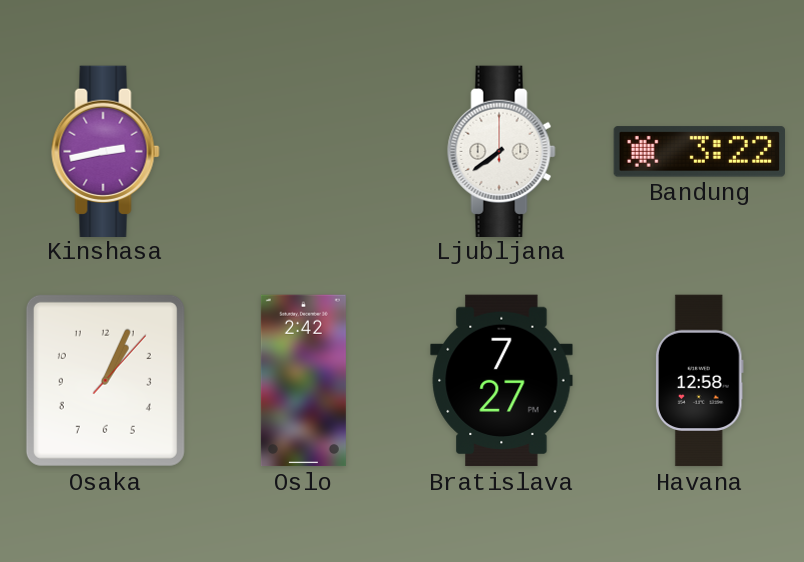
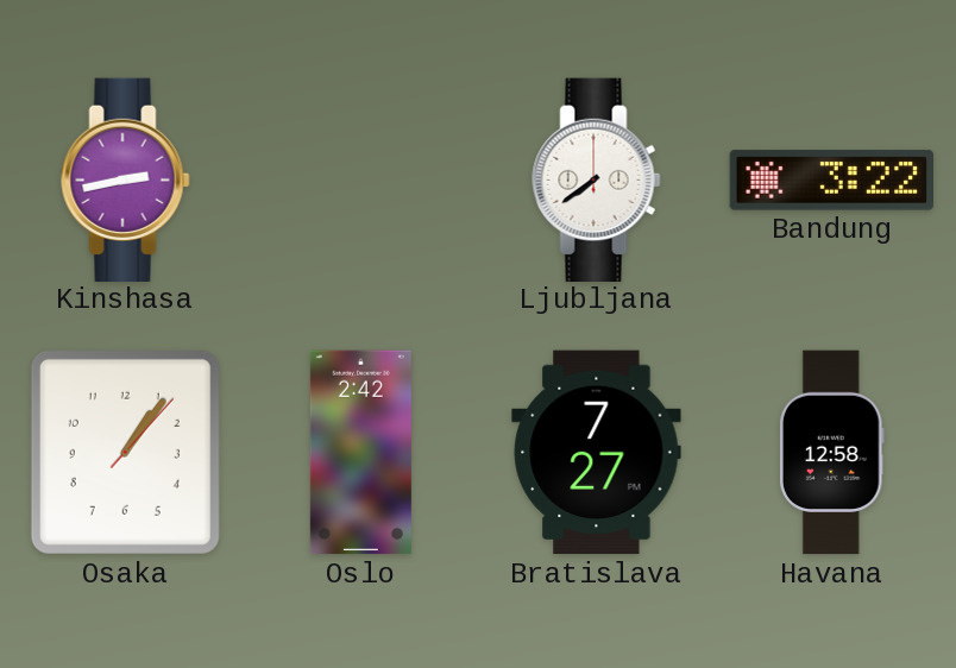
Osaka: 1:04 -> 1:06
